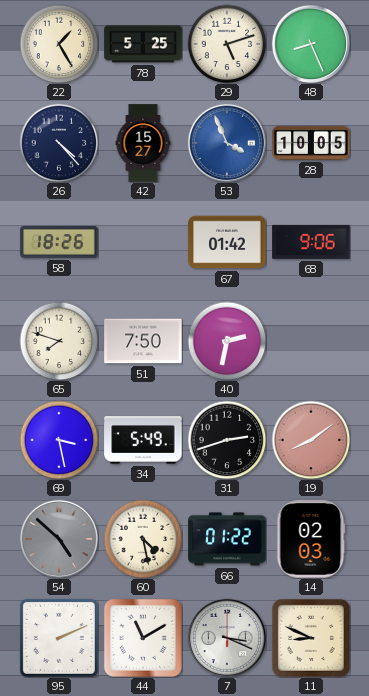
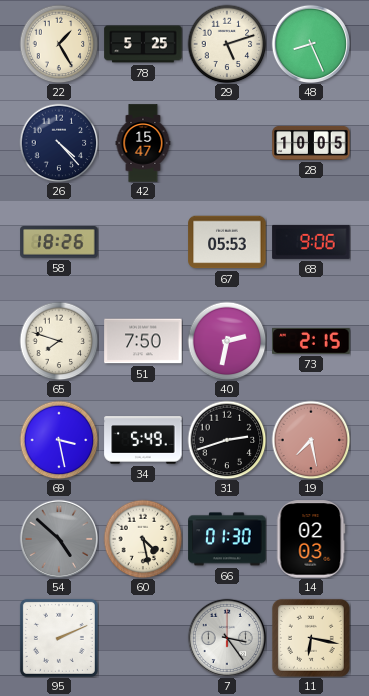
42: 15:27 -> 15:47
53: 3:56 -> none
67: 01:42 -> 05:53
73: none -> 2:15
19: 8:09 -> 7:28
66: 01:22 -> 01:30
44: 11:10 -> none
7: 3:19 -> 3:24
11: 8:49 -> 6:17
